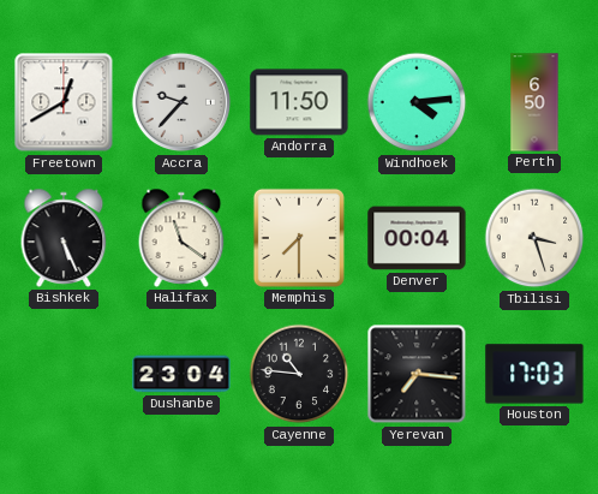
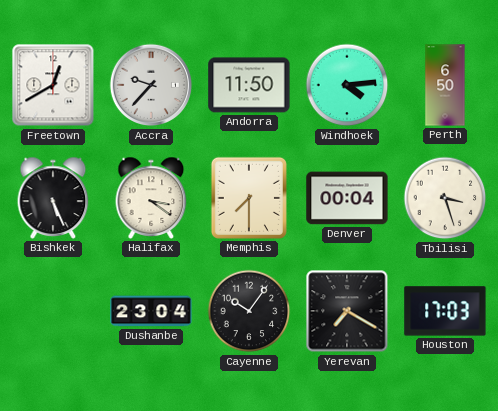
Halifax: 11:21 -> 3:21
Cayenne: 10:46 -> 10:06
Yerevan: 7:16 -> 7:20
